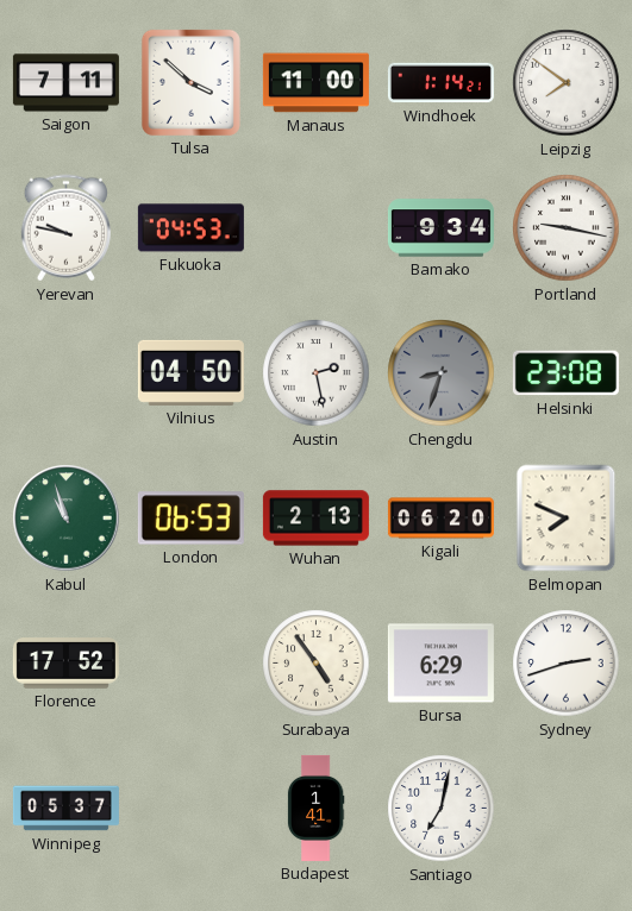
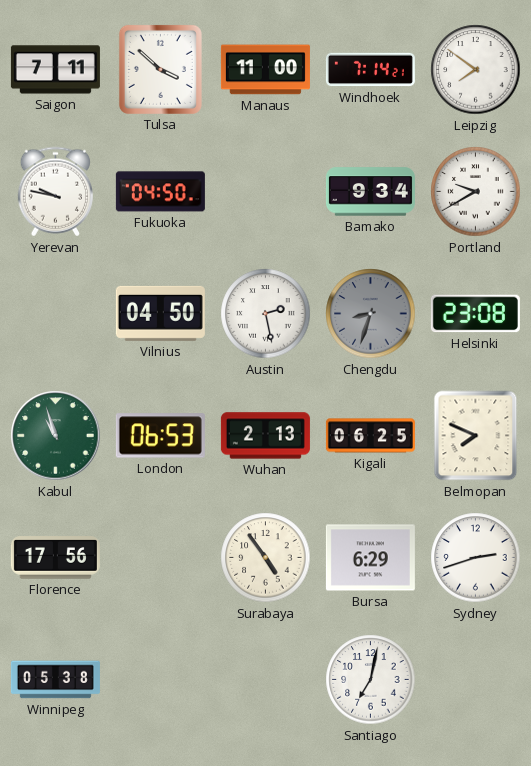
Windhoek: 1:14 -> 7:14
Fukuoka: 04:53 -> 04:50
Portland: 9:17 -> 9:40
Kigali: 06:20 -> 06:25
Florence: 17:52 -> 17:56
Winnipeg: 05:37 -> 05:38
Budapest: 1:41 -> none
